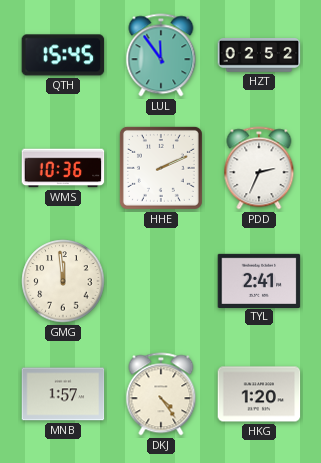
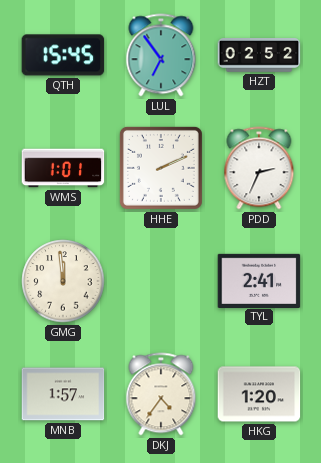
LUL: 11:54 -> 6:54
WMS: 10:36 -> 1:01
DKJ: 4:24 -> 4:36
